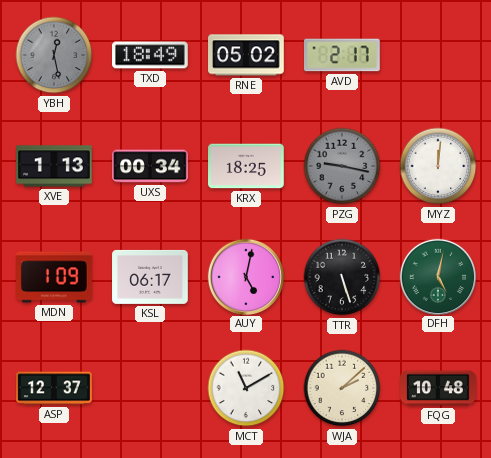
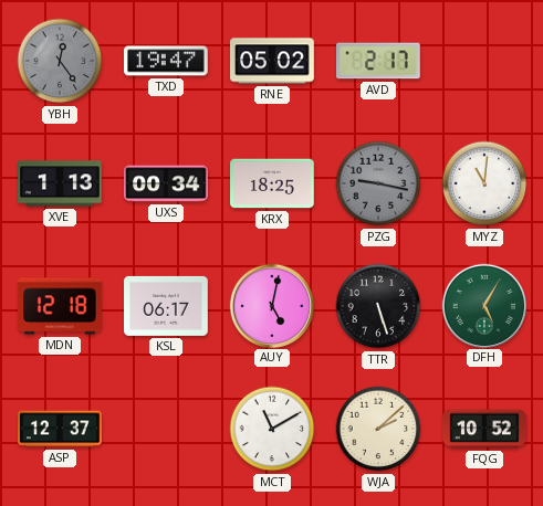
YBH: 12:28 -> 12:24
TXD: 18:49 -> 19:47
MYZ: 12:01 -> 11:01
MDN: 1:09 -> 12:18
DFH: 5:02 -> 5:05
FQG: 10:48 -> 10:52
